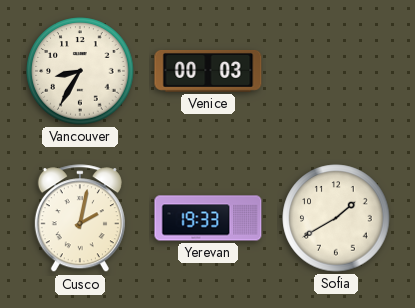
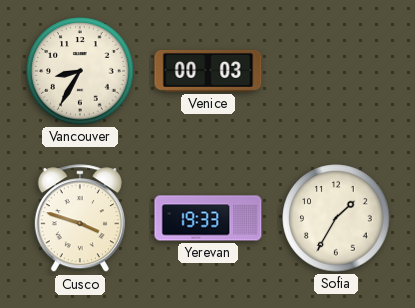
Cusco: 2:02 -> 3:48
Sofia: 1:40 -> 1:35
